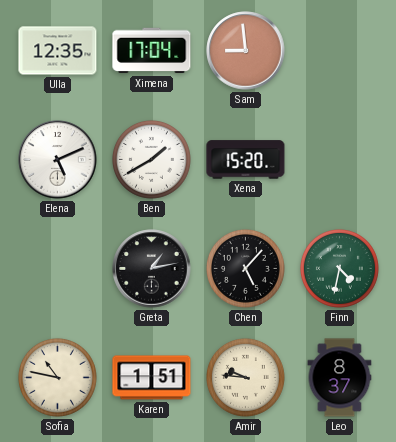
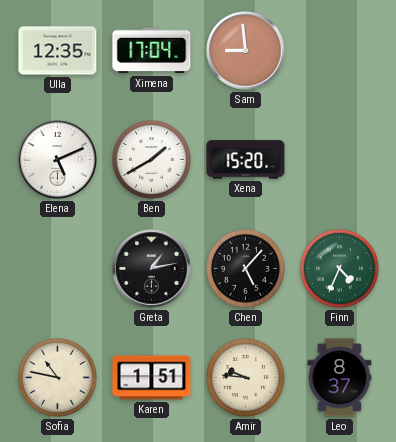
Finn: 4:32 -> 4:34
